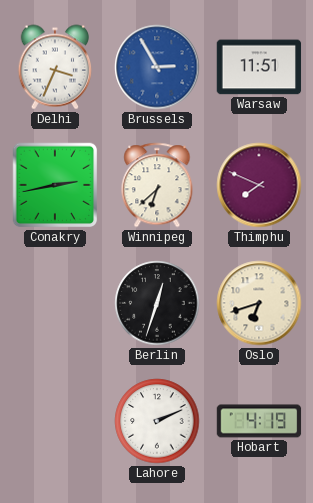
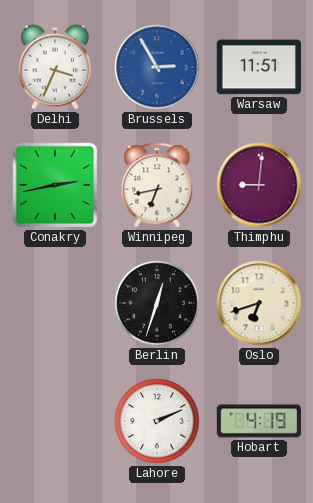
Winnipeg: 6:38 -> 6:43
Thimphu: 7:49 -> 9:01
